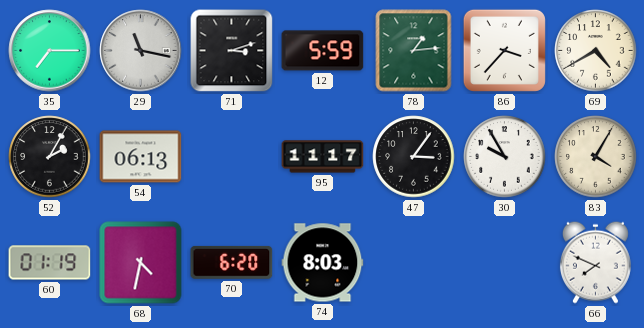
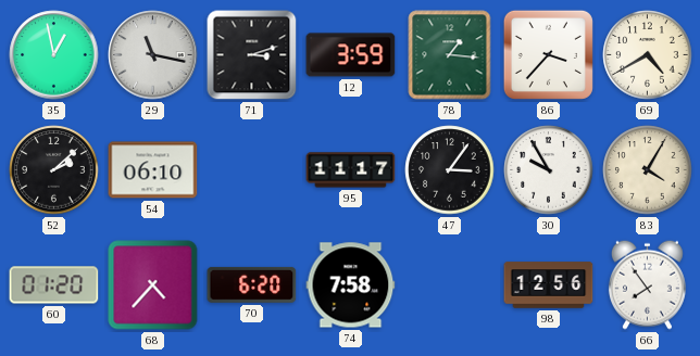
35: 7:15 -> 12:58
12: 5:59 -> 3:59
78: 1:14 -> 1:16
52: 2:05 -> 2:08
54: 06:13 -> 06:10
60: 01:19 -> 01:20
68: 4:32 -> 4:37
74: 8:03 -> 7:58
98: none -> 12:56
66: 7:49 -> 7:54
